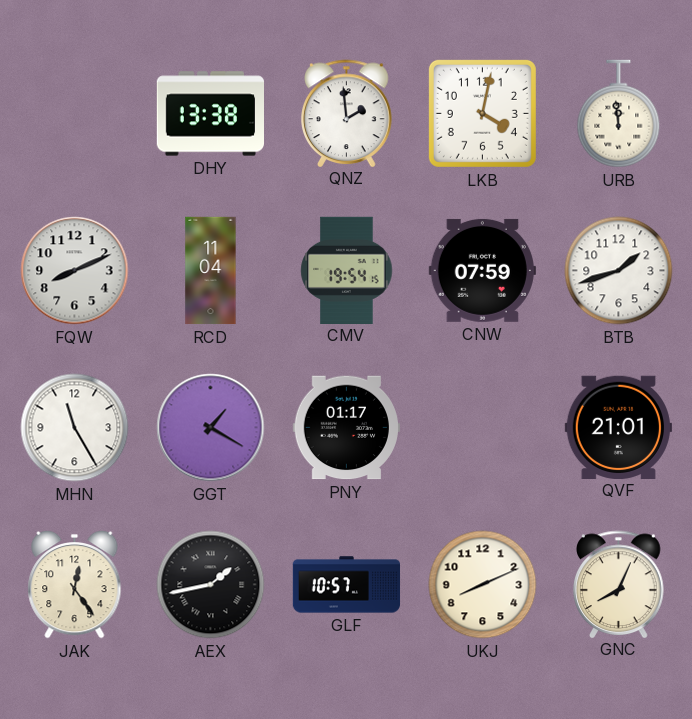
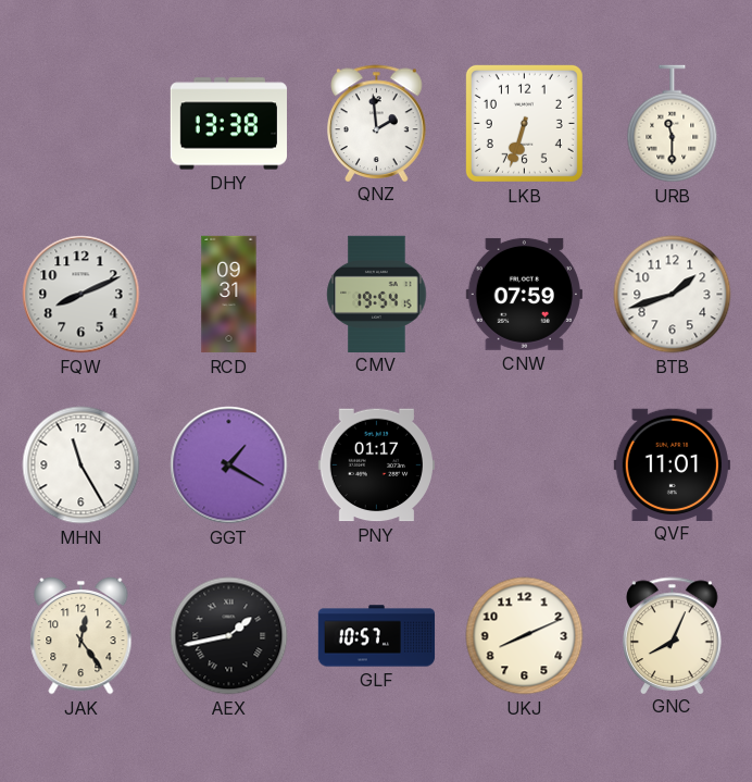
LKB: 4:02 -> 6:33
URB: 11:59 -> 11:30
RCD: 11:04 -> 09:31
QVF: 21:01 -> 11:01
